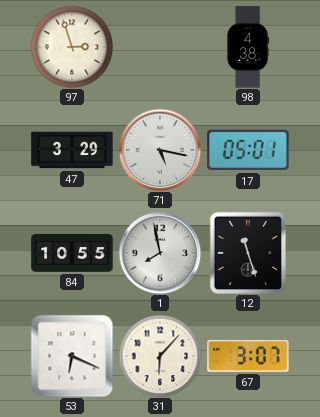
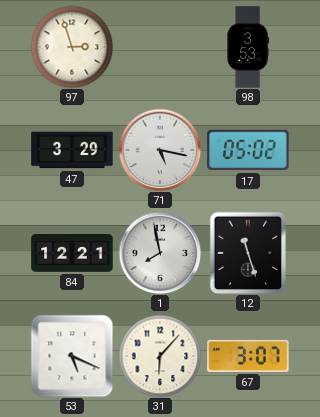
98: 4:38 -> 3:53
17: 05:01 -> 05:02
84: 10:55 -> 12:21
53: 6:19 -> 5:19
